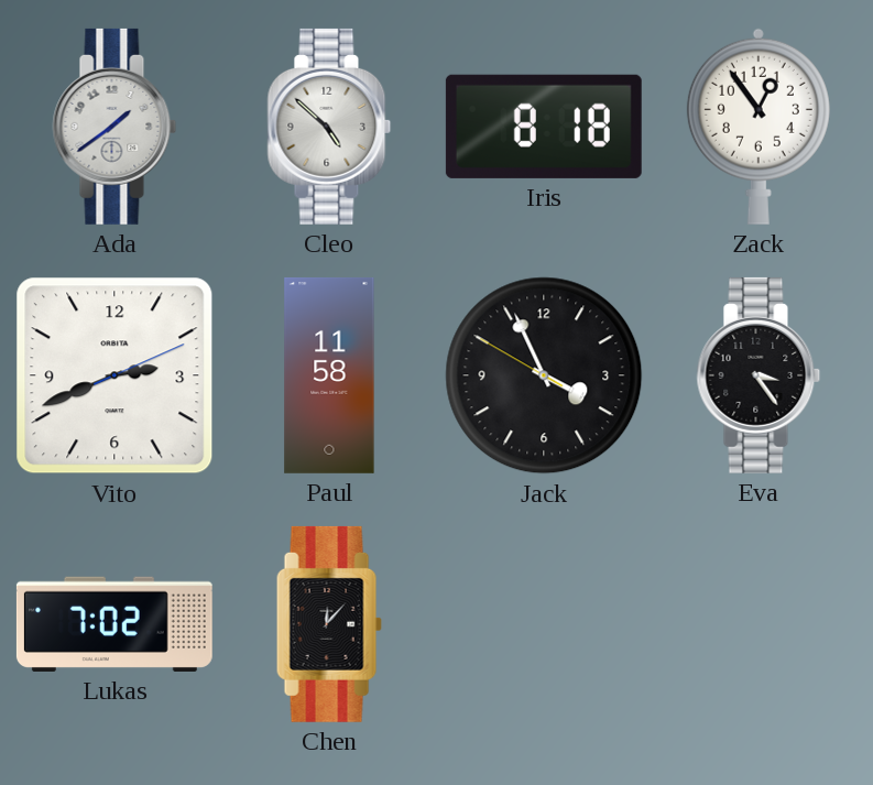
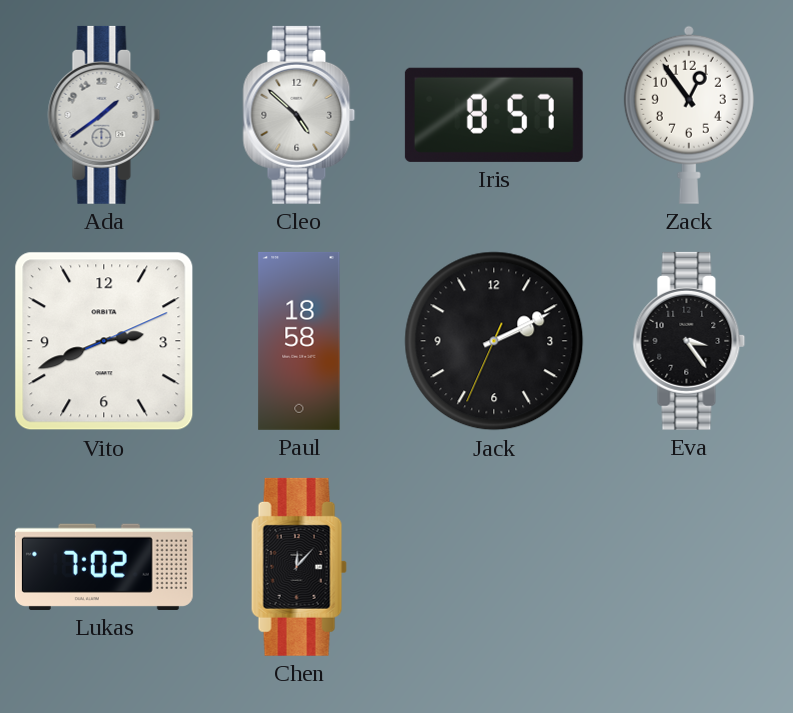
Iris: 8:18 -> 8:57
Paul: 11:58 -> 18:58
Jack: 3:55 -> 2:10
